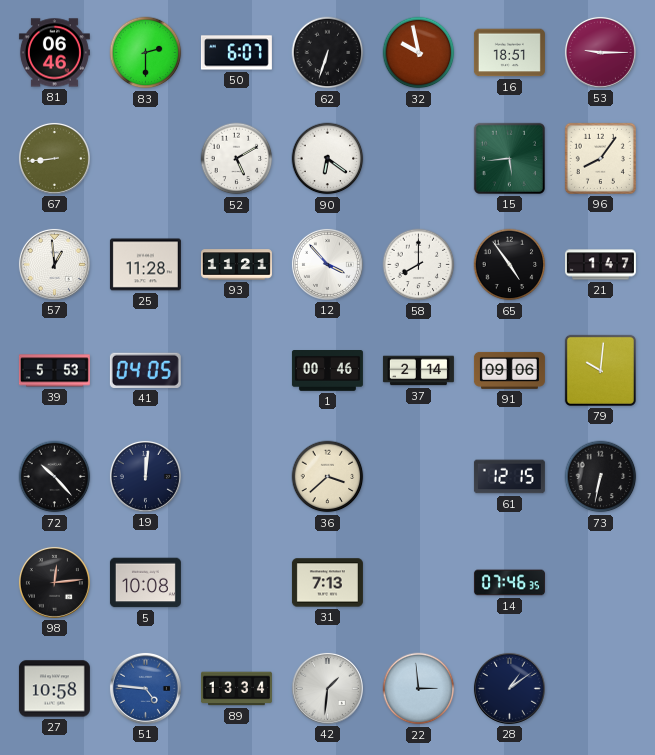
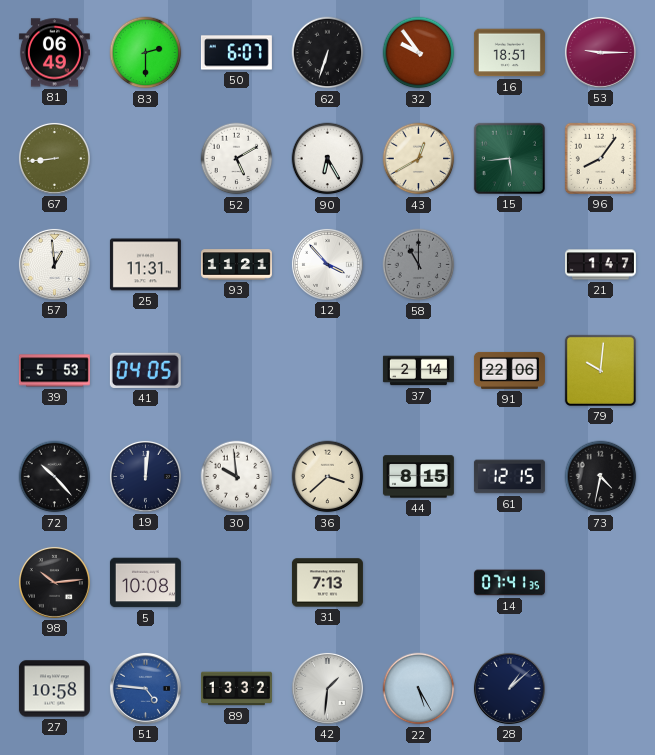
81: 06:46 -> 06:49
32: 9:58 -> 9:54
90: 6:21 -> 6:25
43: none -> 12:40
25: 11:28 -> 11:31
58: 8:00 -> 11:00
58 dial: white -> grey
65: 4:54 -> none
1: 00:46 -> none
91: 09:06 -> 22:06
30: none -> 9:59
44: none -> 8:15
73: 6:32 -> 4:32
98: 12:14 -> 10:14
14: 07:46 -> 07:41
89: 13:34 -> 13:32
22: 2:59 -> 5:25
28: 1:09 -> 1:08
